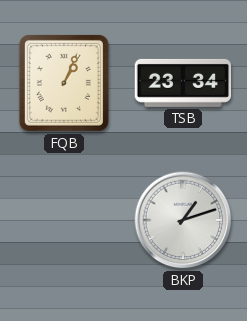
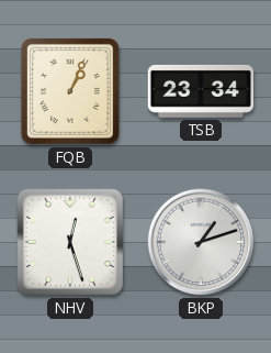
NHV: none -> 12:27
